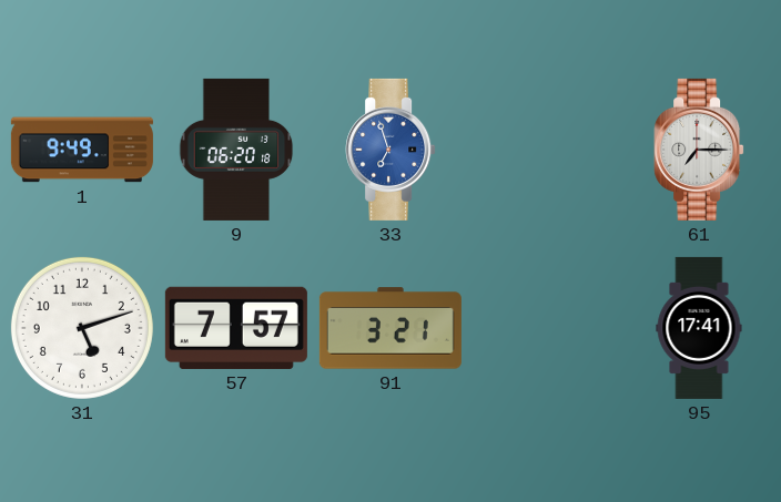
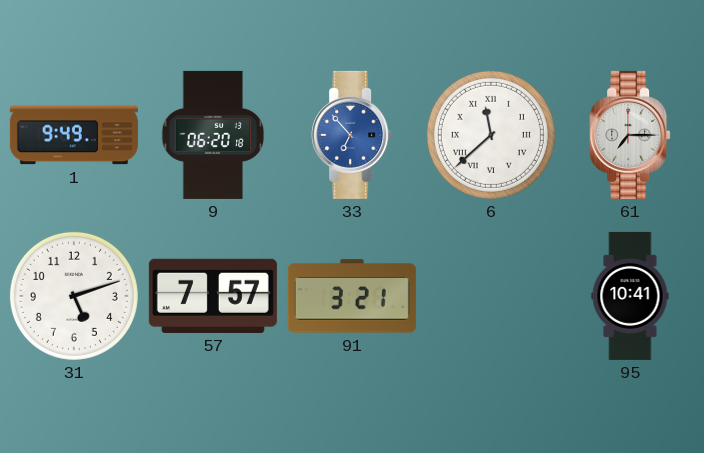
33: 6:57 -> 6:53
6: none -> 11:38
95: 17:41 -> 10:41
